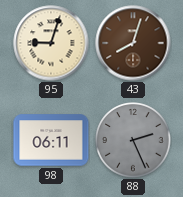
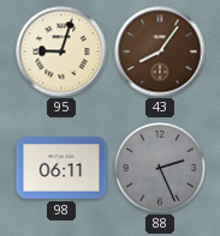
43: 8:03 -> 8:06
